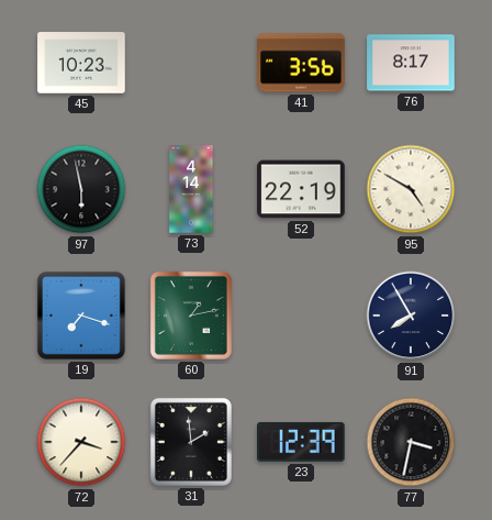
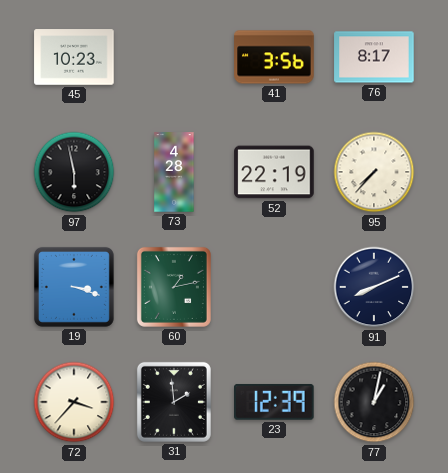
73: 4:14 -> 4:28
95: 4:50 -> 7:37
19: 7:18 -> 3:18
91: 7:55 -> 8:11
77: 3:32 -> 1:02
